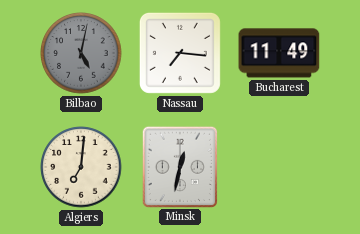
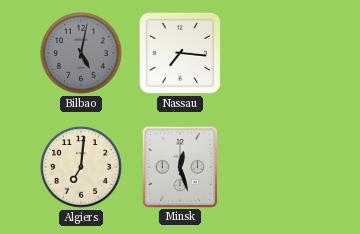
Bucharest: 11:49 -> none
Minsk: 12:32 -> 12:27
